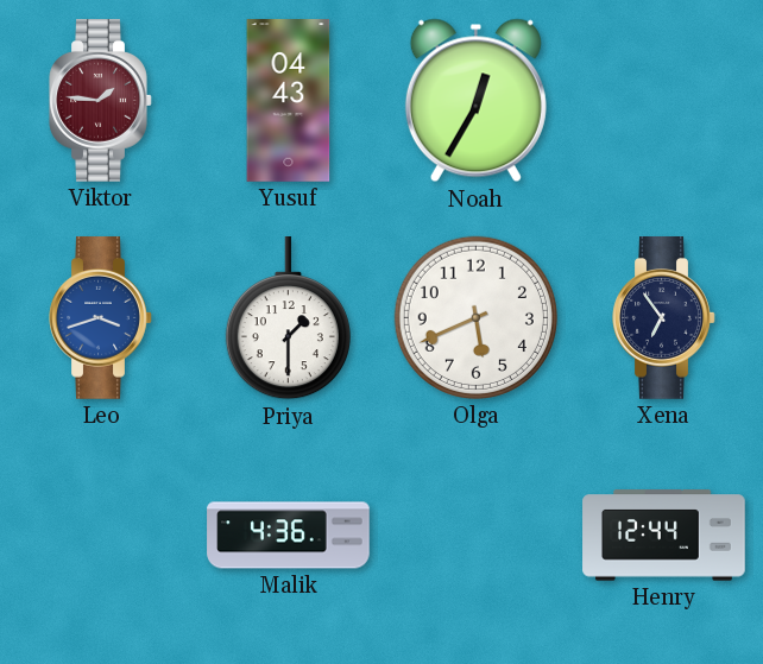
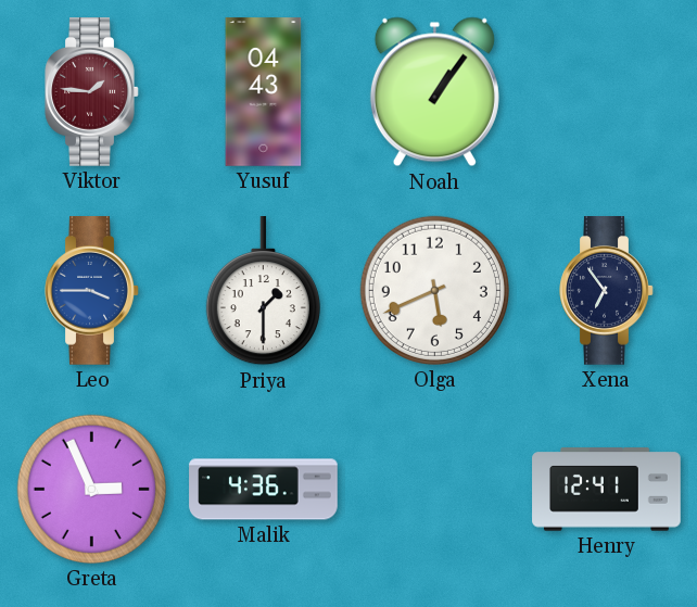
Noah: 12:35 -> 1:06
Leo: 3:42 -> 3:45
Greta: none -> 2:56
Henry: 12:44 -> 12:41
